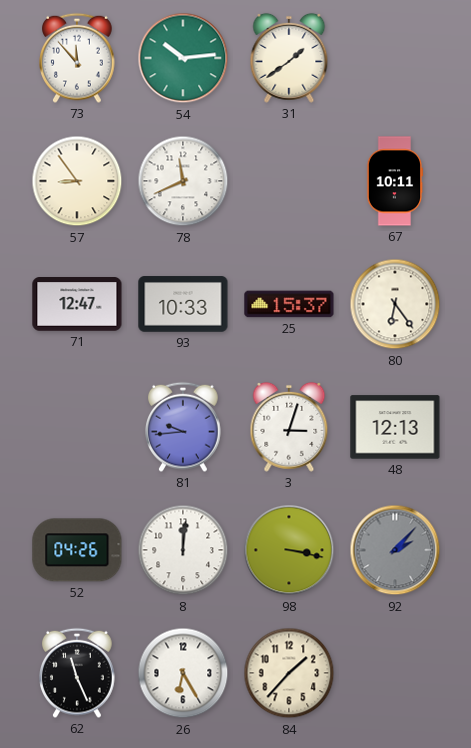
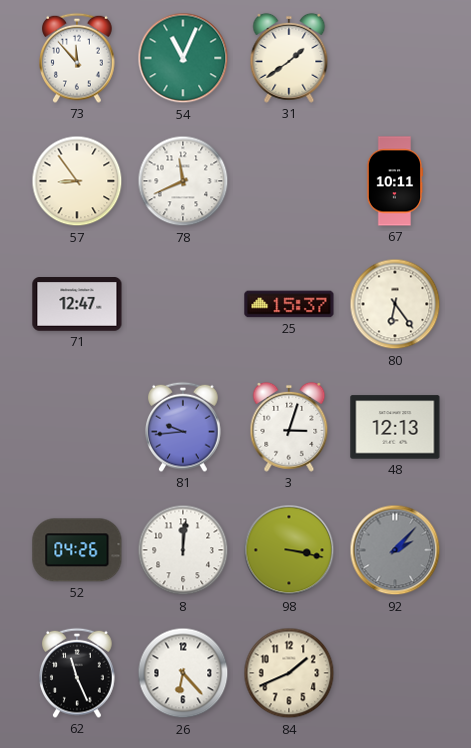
54: 10:14 -> 11:04
93: 10:33 -> none
26: 6:25 -> 6:23
84: 1:37 -> 1:41
